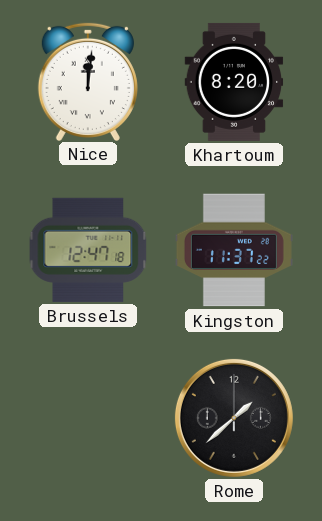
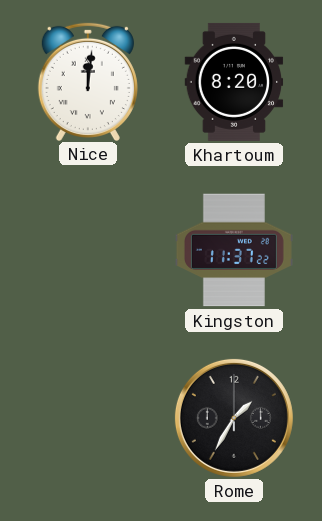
Brussels: 12:47 -> none
Rome: 1:38 -> 1:35
